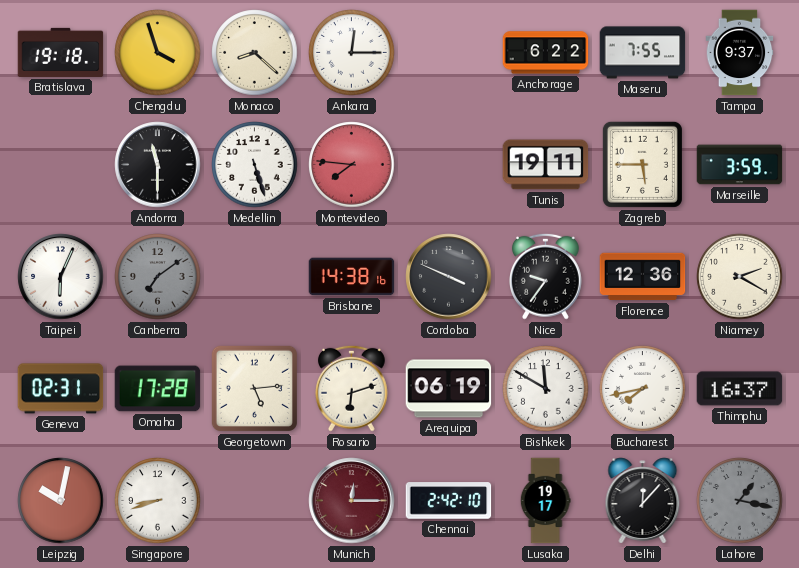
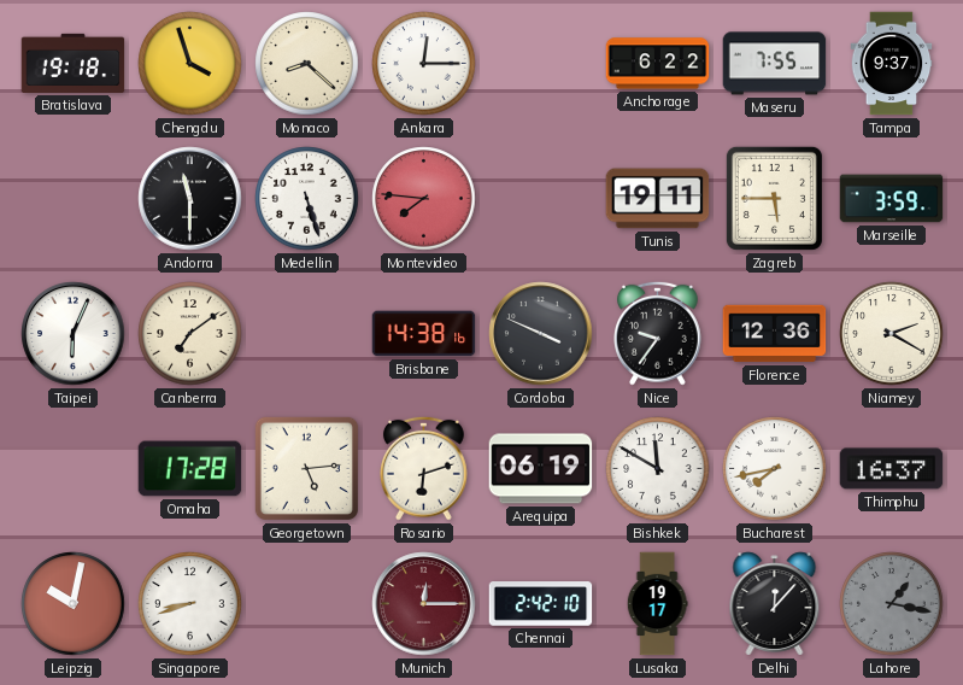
Canberra dial: grey -> cream
Geneva: 02:31 -> none
